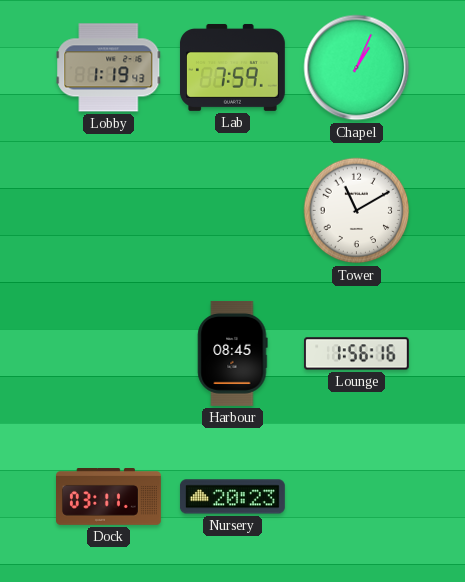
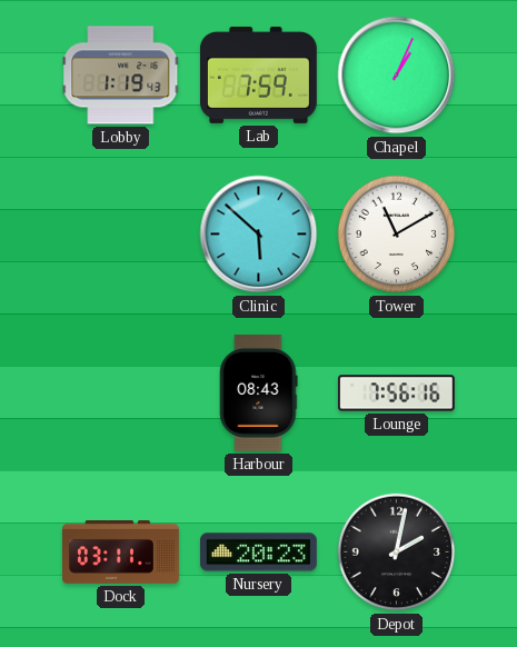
Clinic: none -> 5:52
Harbour: 08:45 -> 08:43
Lounge: 1:56 -> 7:56
Depot: none -> 2:02
